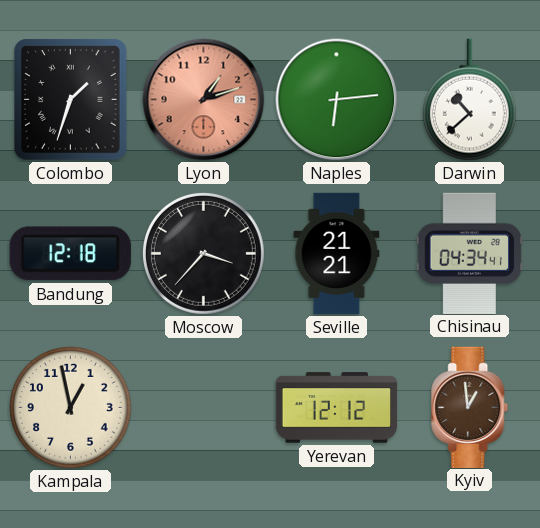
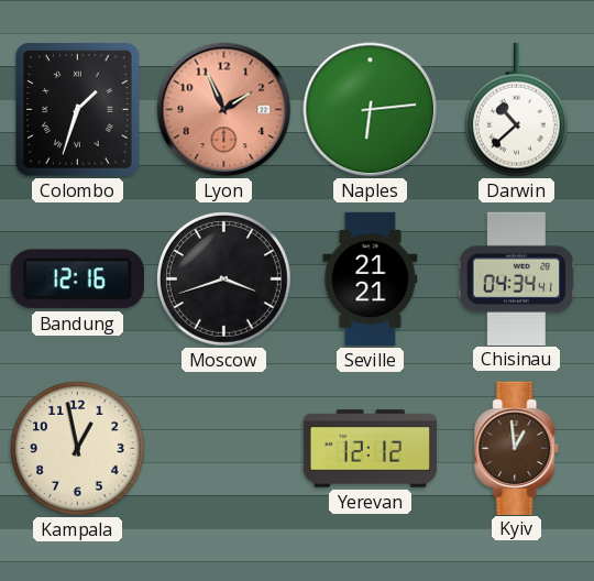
Lyon: 1:12 -> 1:56
Bandung: 12:18 -> 12:16
Moscow: 3:37 -> 3:42
